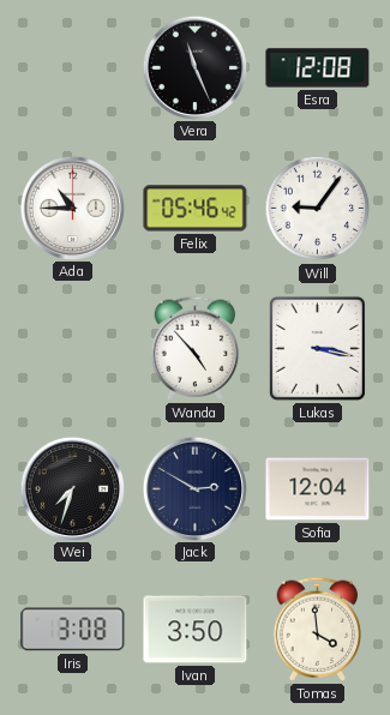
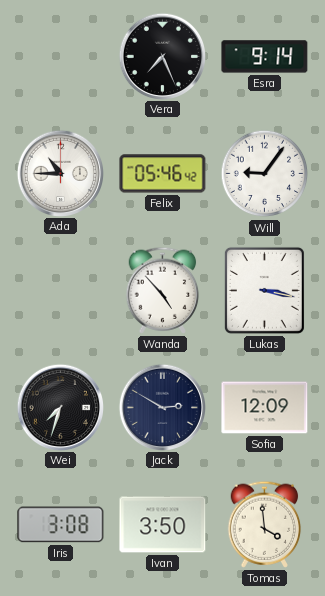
Vera: 11:26 -> 7:26
Esra: 12:08 -> 9:14
Sofia: 12:04 -> 12:09
